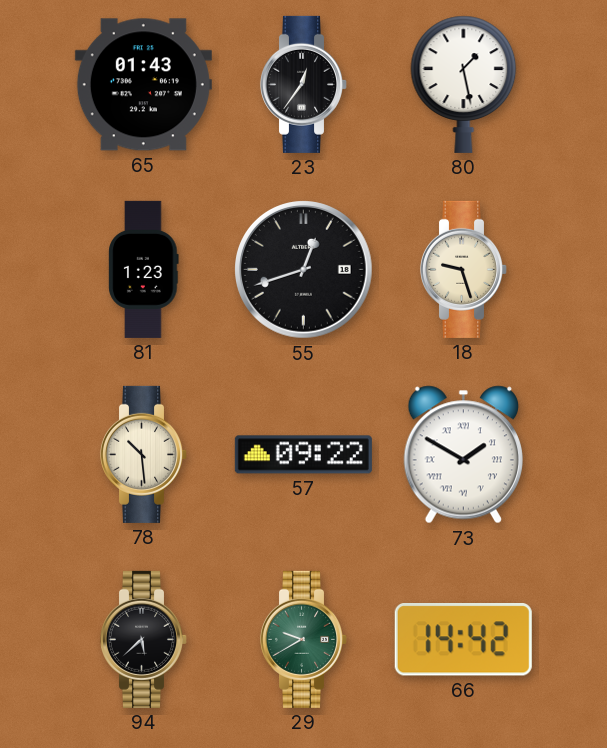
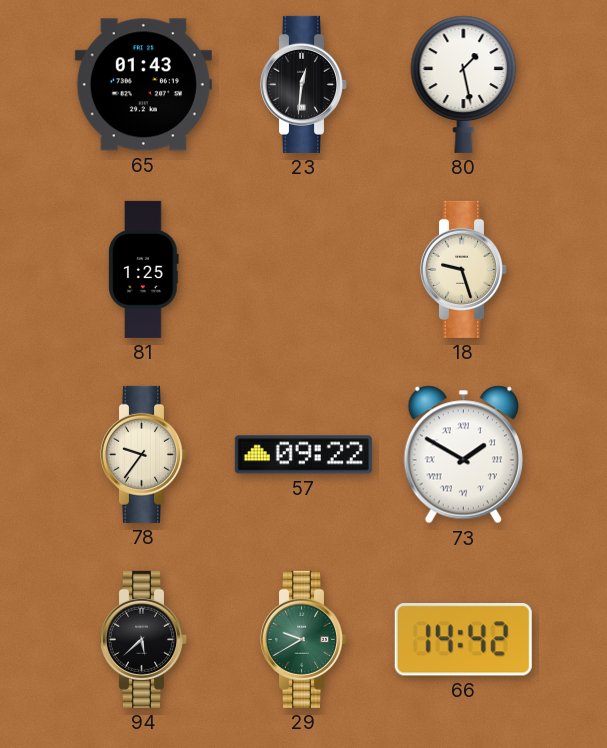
23: 12:36 -> 12:31
81: 1:23 -> 1:25
55: 12:42 -> none
78: 10:29 -> 9:36
